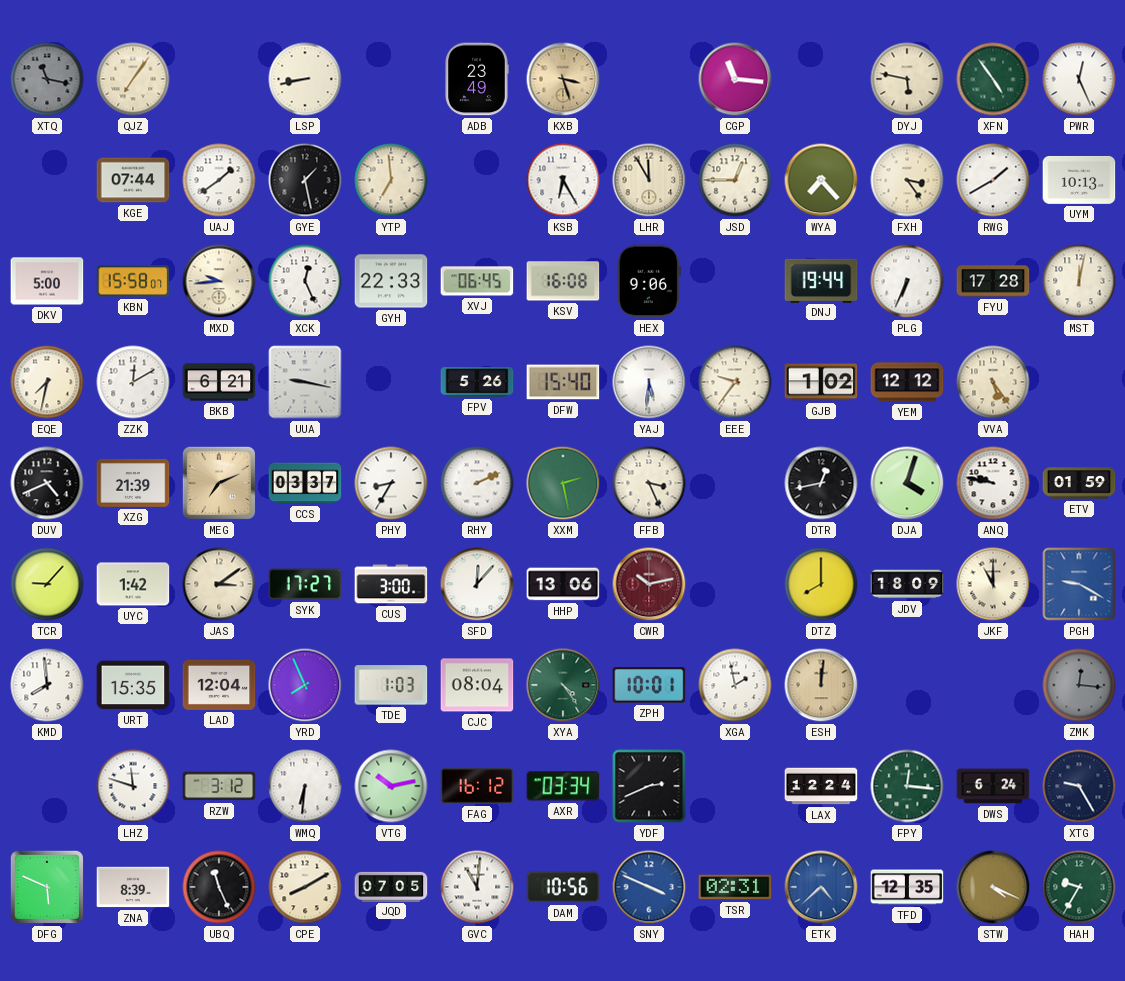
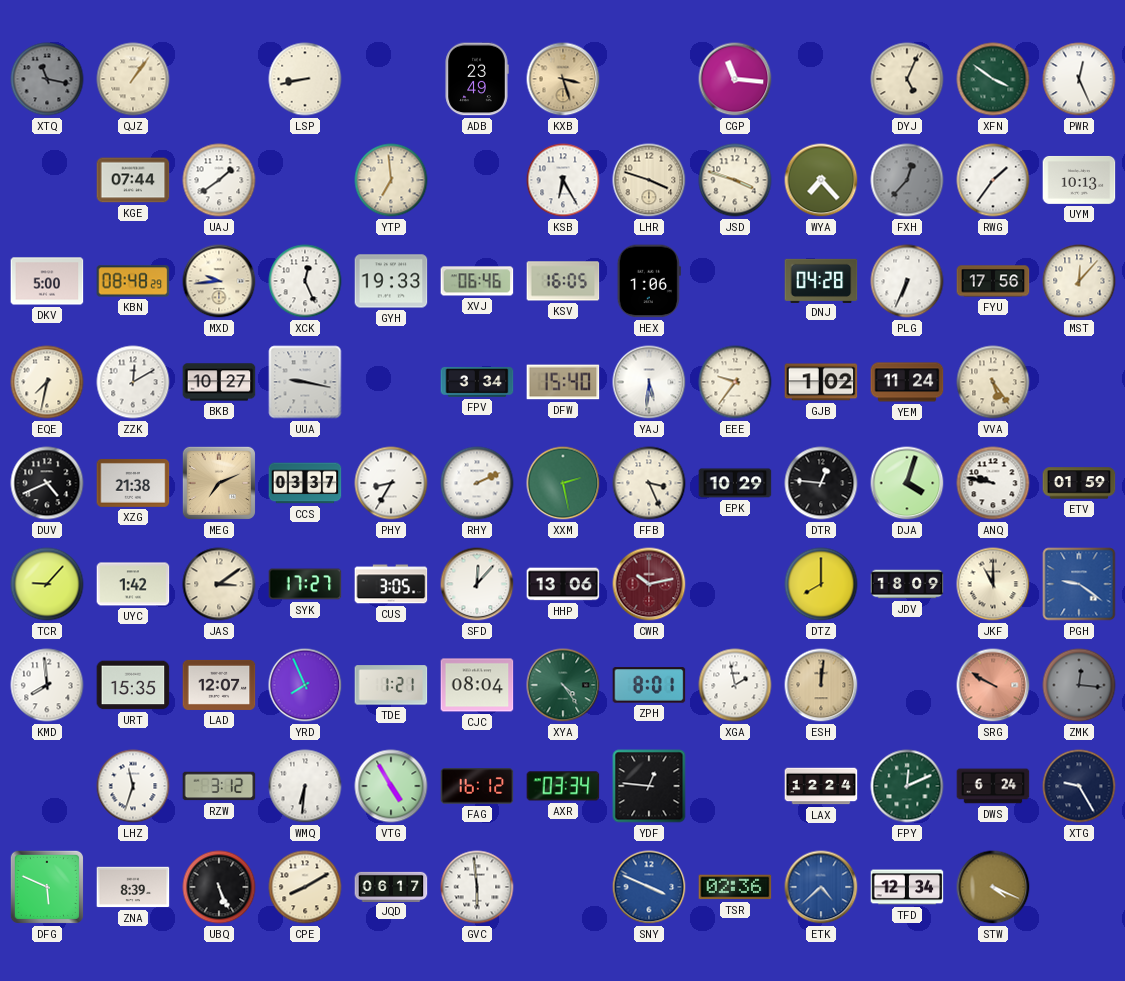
QJZ: 7:06 -> 1:06
DYJ: 5:47 -> 5:04
XFN: 4:54 -> 3:51
GYE: 1:28 -> none
LHR: 11:55 -> 3:48
JSD: 12:45 -> 3:48
FXH: 3:24 -> 12:37
FXH dial: cream -> grey
RWG: 1:40 -> 1:36
KBN: 15:58 -> 08:48
GYH: 22:33 -> 19:33
XVJ: 06:45 -> 06:46
KSV: 16:08 -> 16:05
HEX: 9:06 -> 1:06
DNJ: 19:44 -> 04:28
FYU: 17:28 -> 17:56
MST: 12:02 -> 12:07
BKB: 6:21 -> 10:27
FPV: 5:26 -> 3:34
YEM: 12:12 -> 11:24
XZG: 21:39 -> 21:38
EPK: none -> 10:29
DTR: 12:43 -> 12:46
CUS: 3:00 -> 3:05
PGH: 9:20 -> 9:21
LAD: 12:04 -> 12:07
TDE: 1:03 -> 1:21
ZPH: 10:01 -> 8:01
SRG: none -> 9:50
LHZ: 11:48 -> 11:33
VTG: 10:13 -> 4:55
YDF: 2:41 -> 12:46
FPY: 12:16 -> 12:11
UBQ: 11:26 -> 5:26
JQD: 07:05 -> 06:17
GVC: 11:01 -> 5:59
DAM: 10:56 -> none
TSR: 02:31 -> 02:36
TFD: 12:35 -> 12:34
HAH: 9:35 -> none
